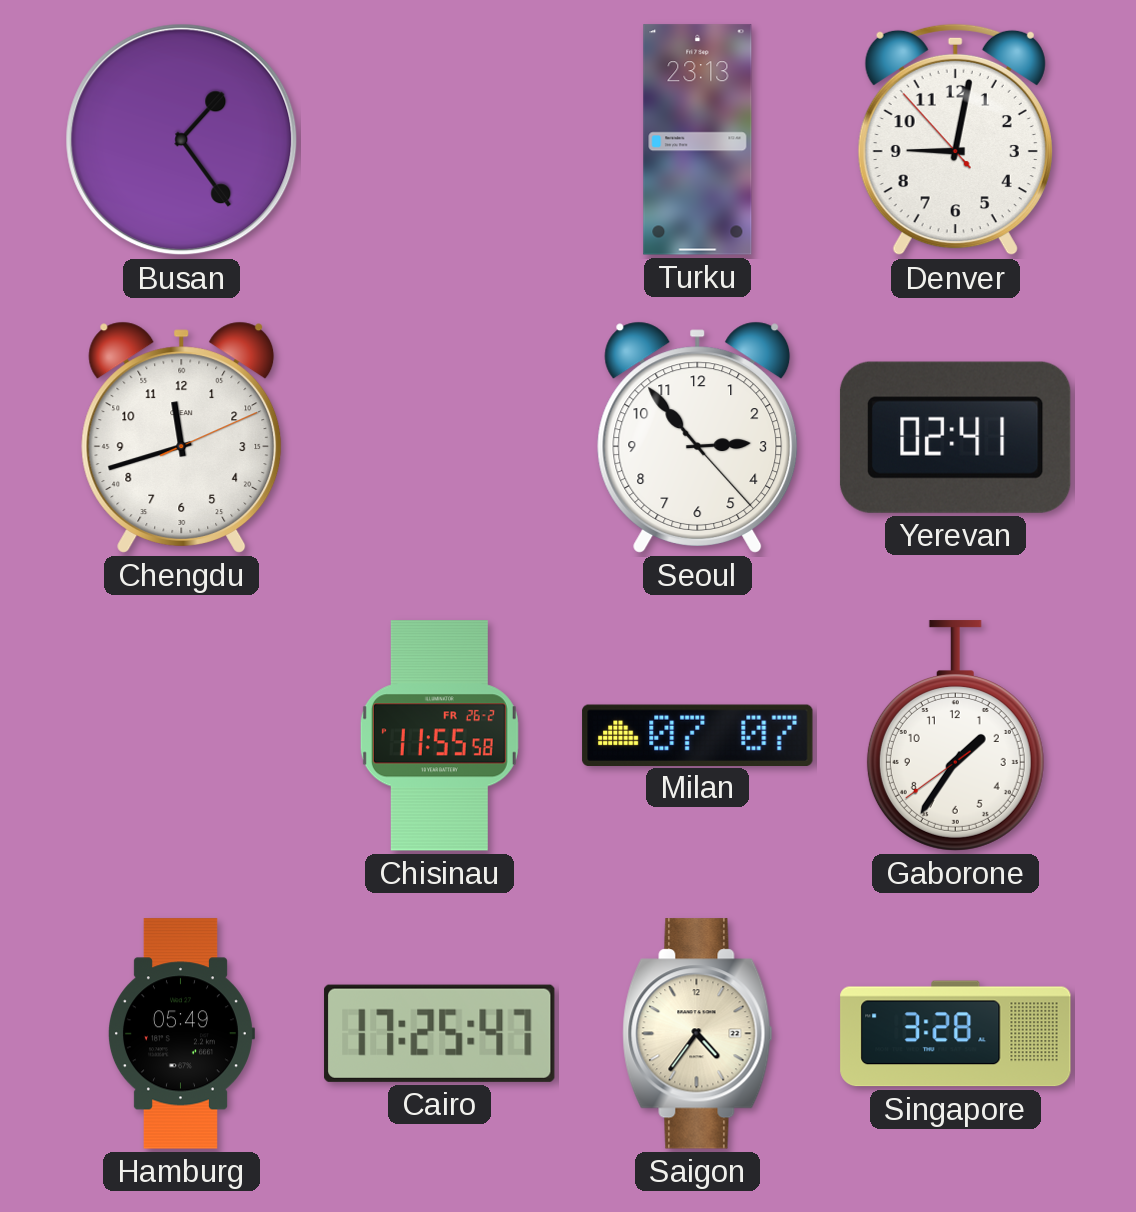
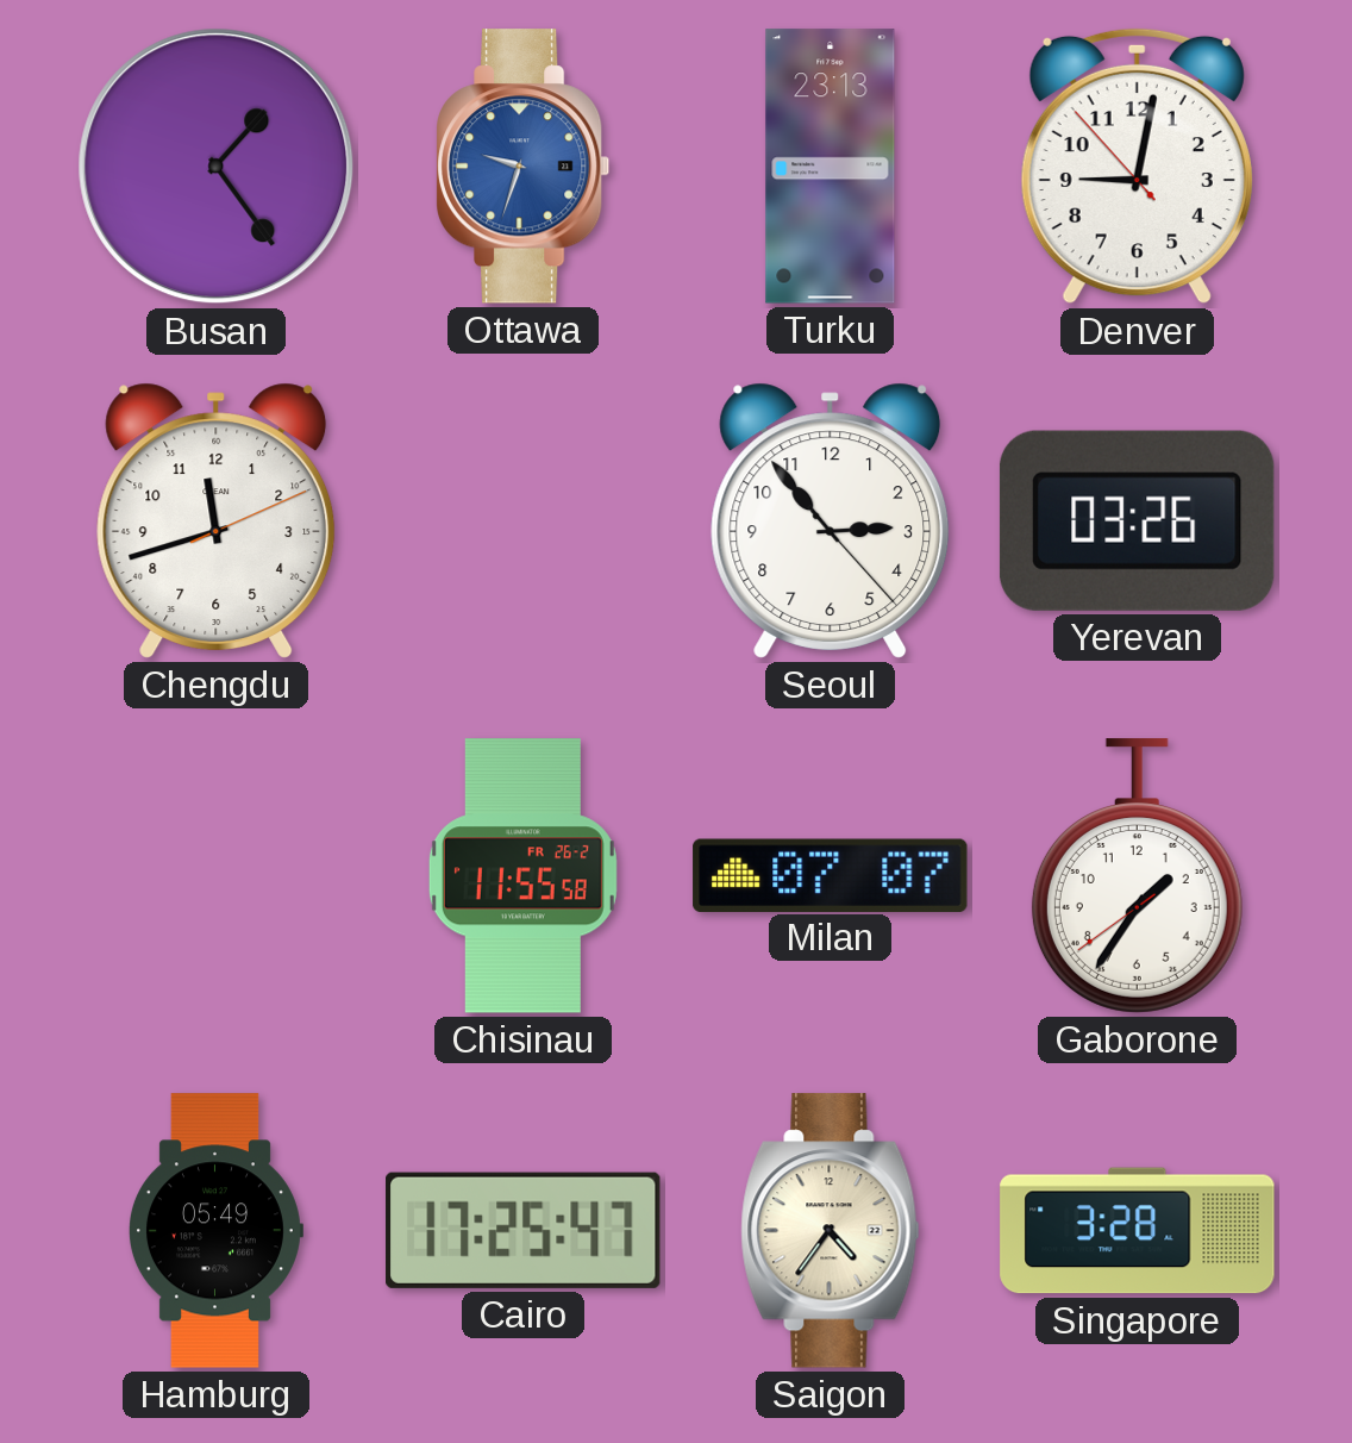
Ottawa: none -> 9:33
Yerevan: 02:41 -> 03:26
